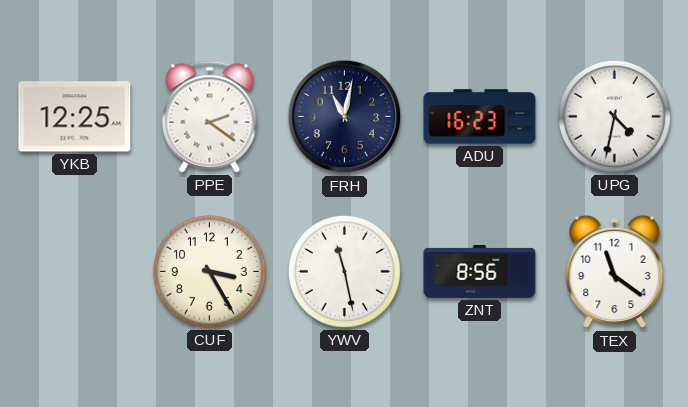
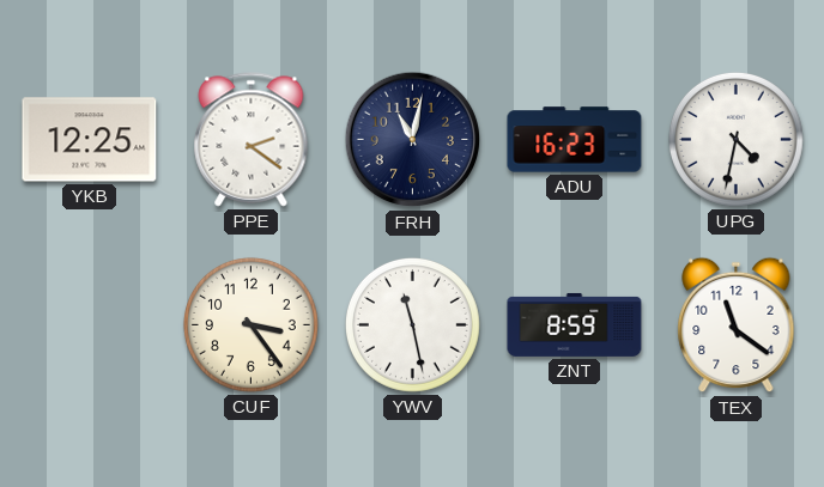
CUF: 3:25 -> 3:24
ZNT: 8:56 -> 8:59
